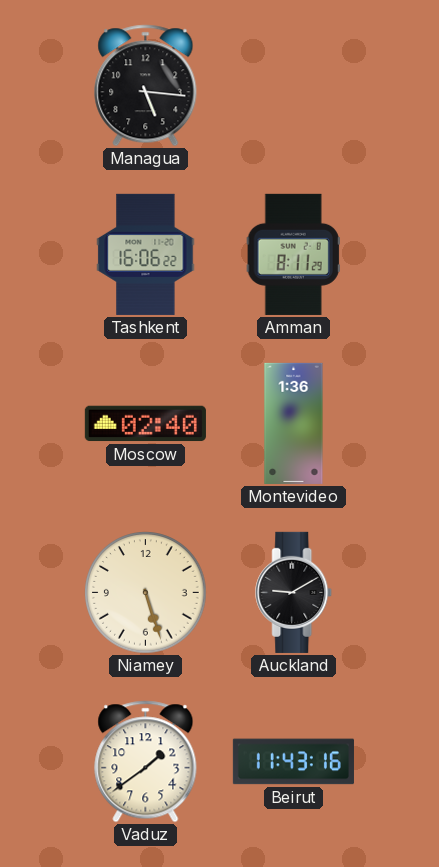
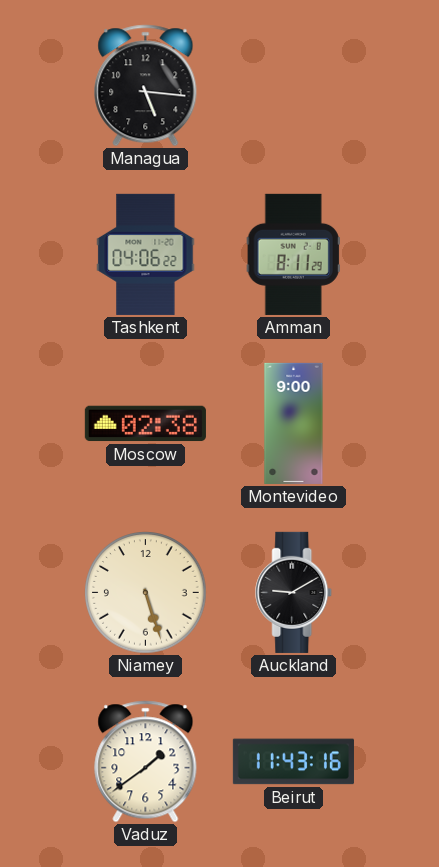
Tashkent: 16:06 -> 04:06
Moscow: 02:40 -> 02:38
Montevideo: 1:36 -> 9:00
